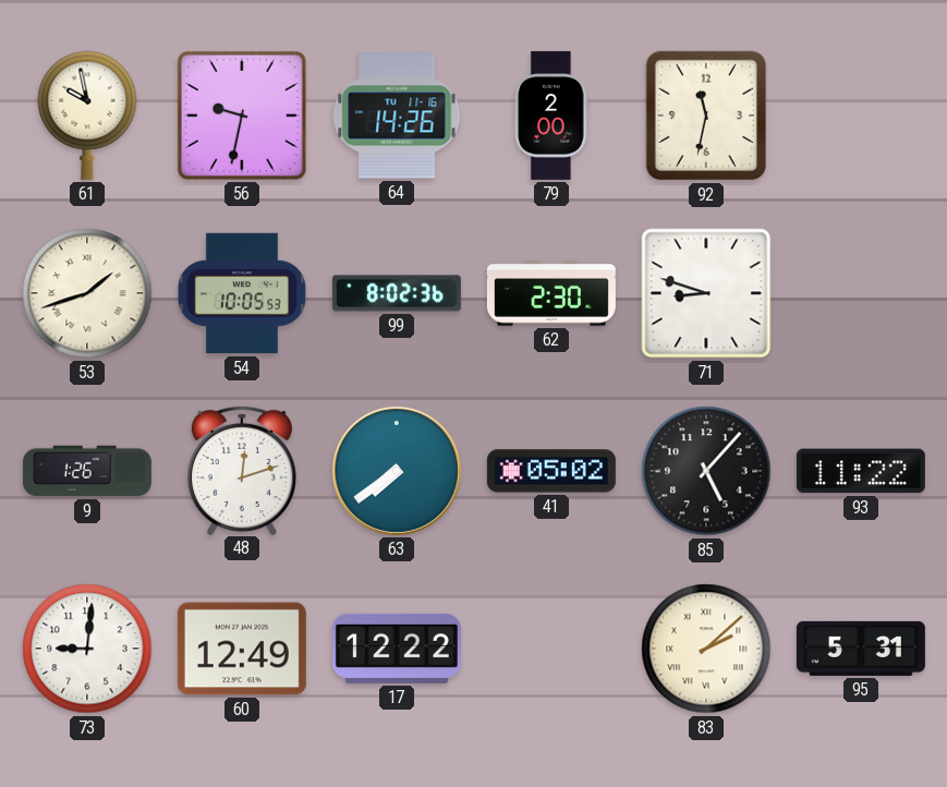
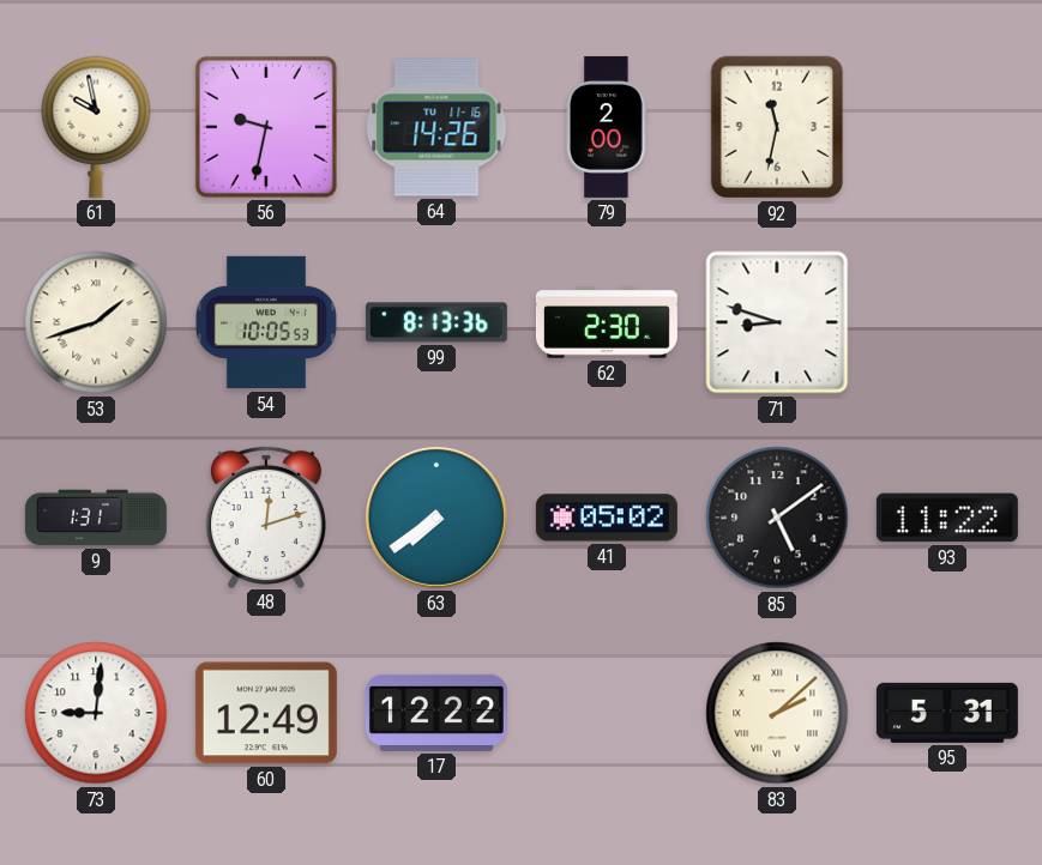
99: 8:02 -> 8:13
9: 1:26 -> 1:31
85: 5:07 -> 5:09
